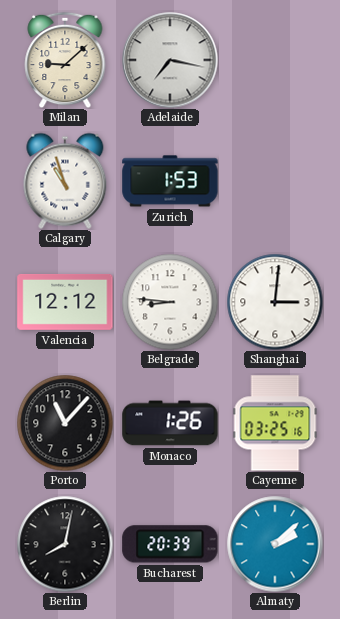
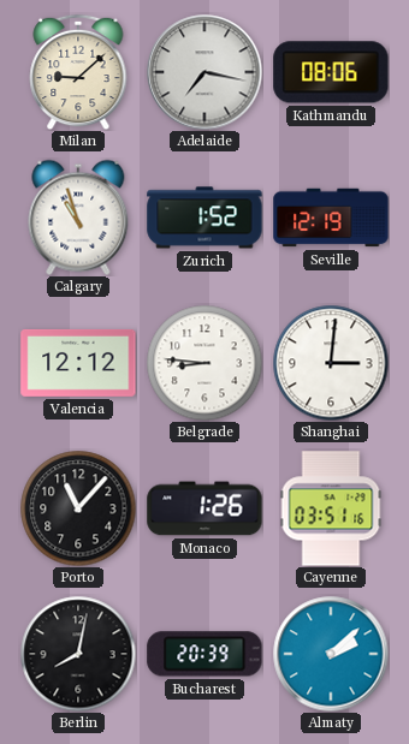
Kathmandu: none -> 08:06
Zurich: 1:53 -> 1:52
Seville: none -> 12:19
Cayenne: 03:25 -> 03:51
